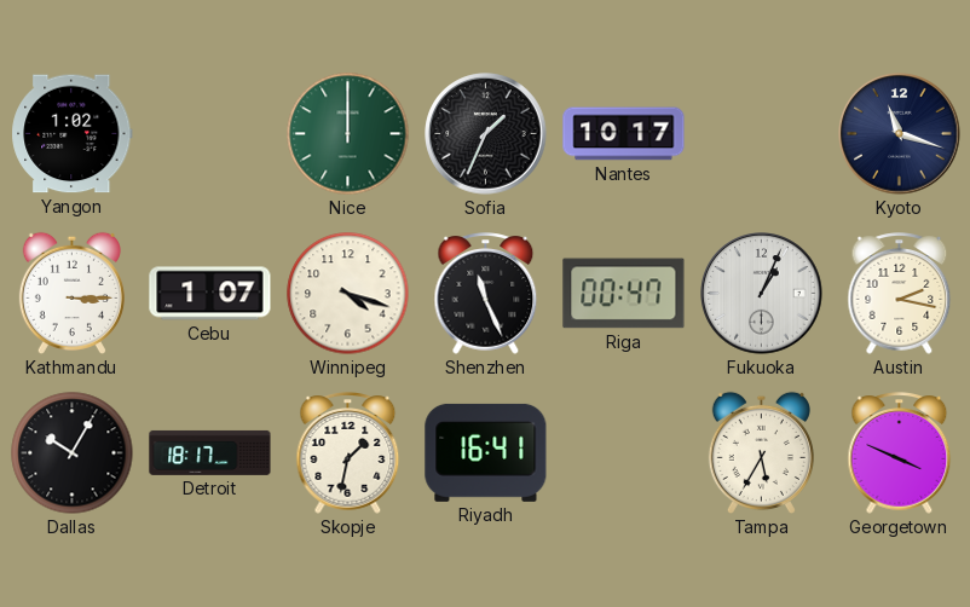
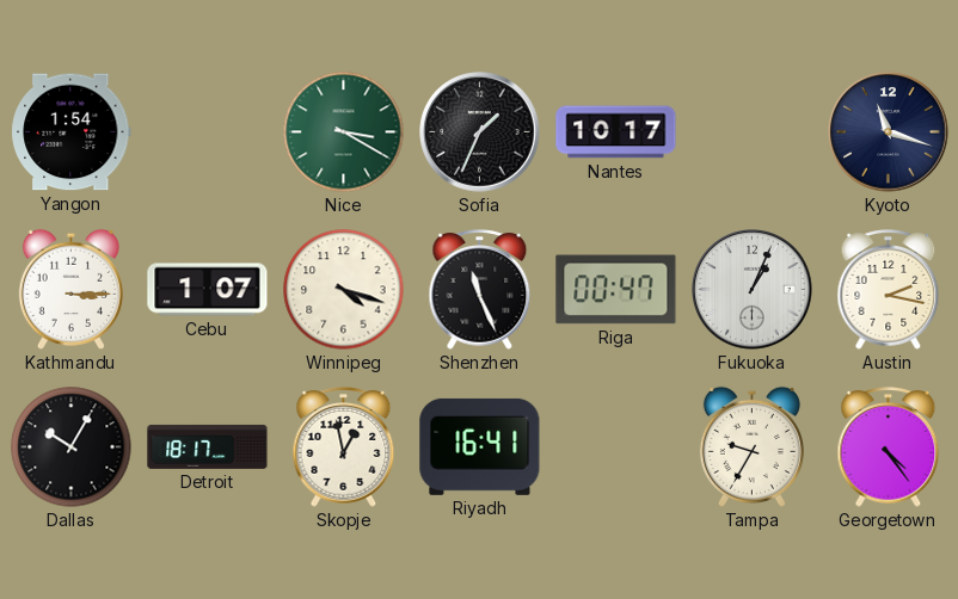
Yangon: 1:02 -> 1:54
Nice: 12:00 -> 3:20
Skopje: 1:32 -> 12:58
Tampa: 5:35 -> 9:35
Georgetown: 3:49 -> 4:24
